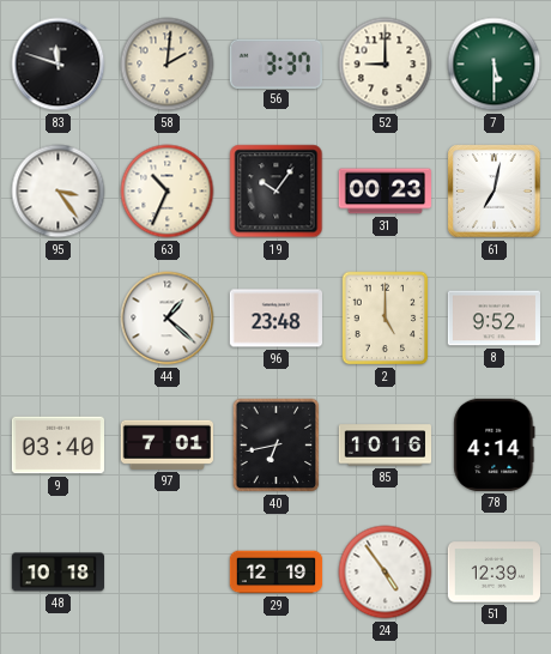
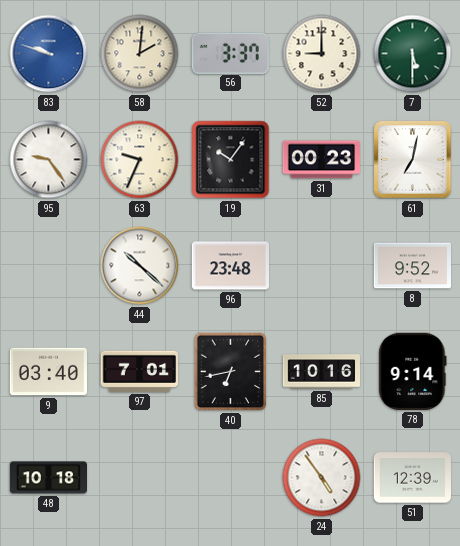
83: 11:48 -> 9:48
83 dial: black -> blue
95: 3:24 -> 9:24
63: 10:34 -> 9:34
44: 1:22 -> 10:22
2: 5:00 -> none
78: 4:14 -> 9:14
29: 12:19 -> none
